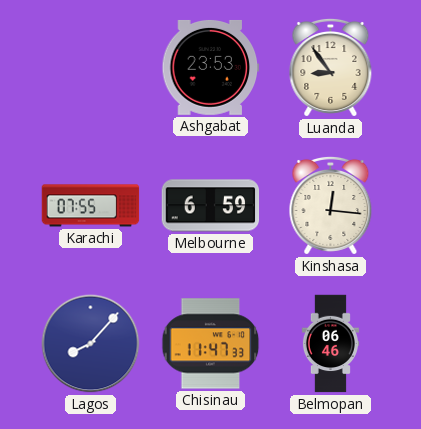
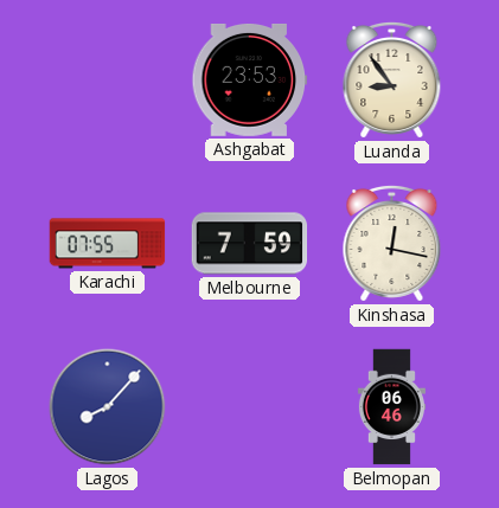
Melbourne: 6:59 -> 7:59
Kinshasa: 12:16 -> 12:17
Chisinau: 11:47 -> none
